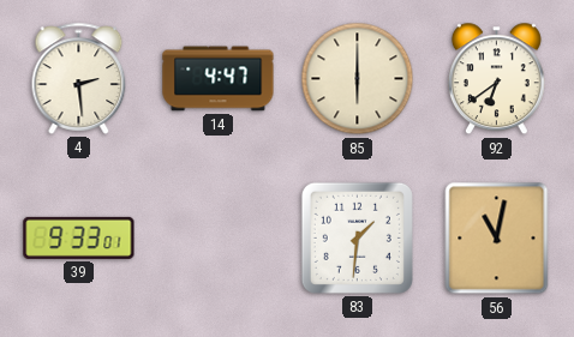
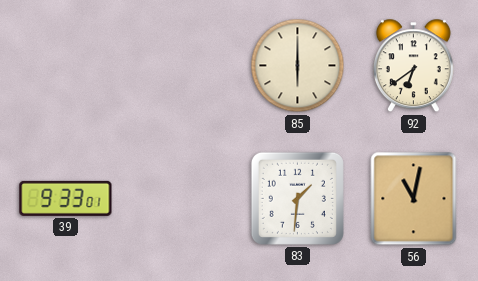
4: 2:29 -> none
14: 4:47 -> none
